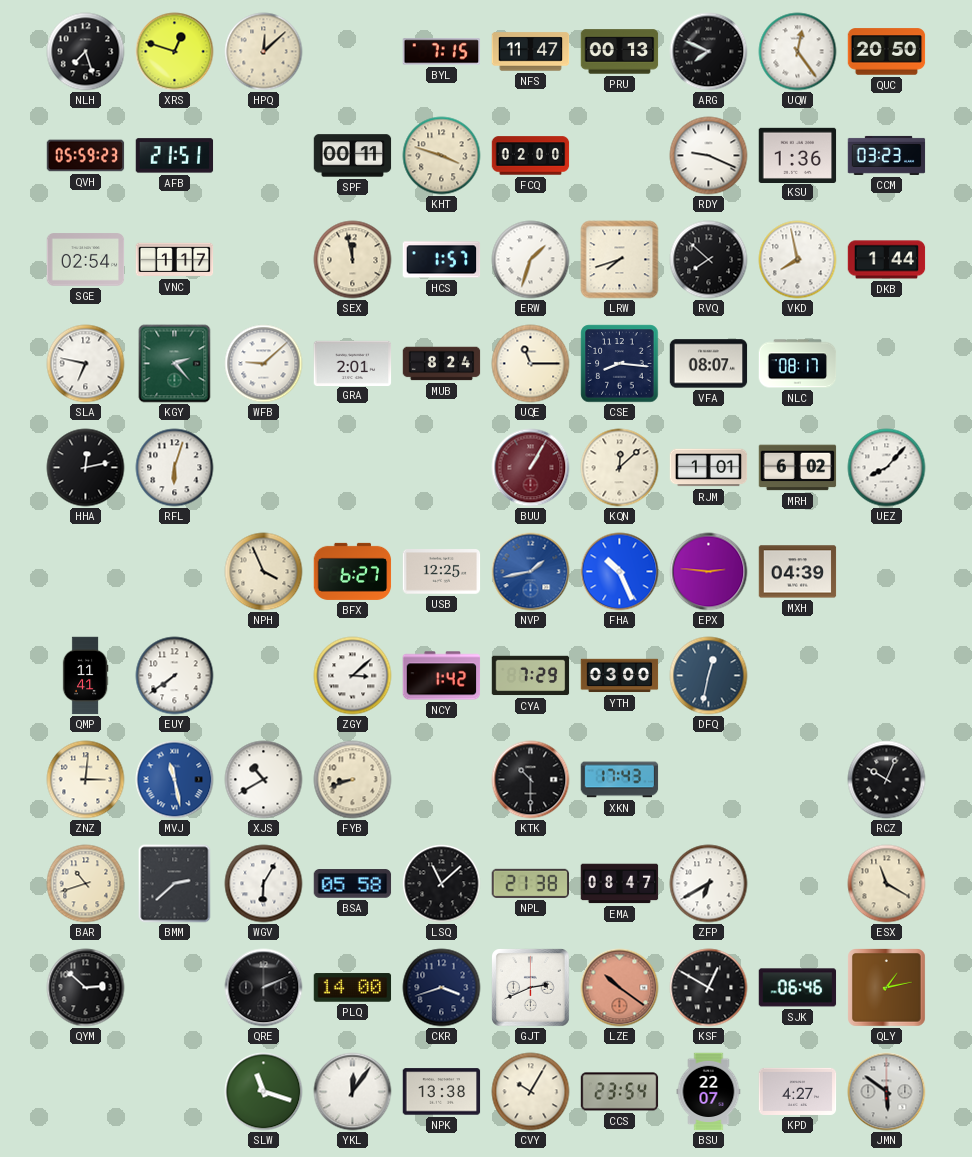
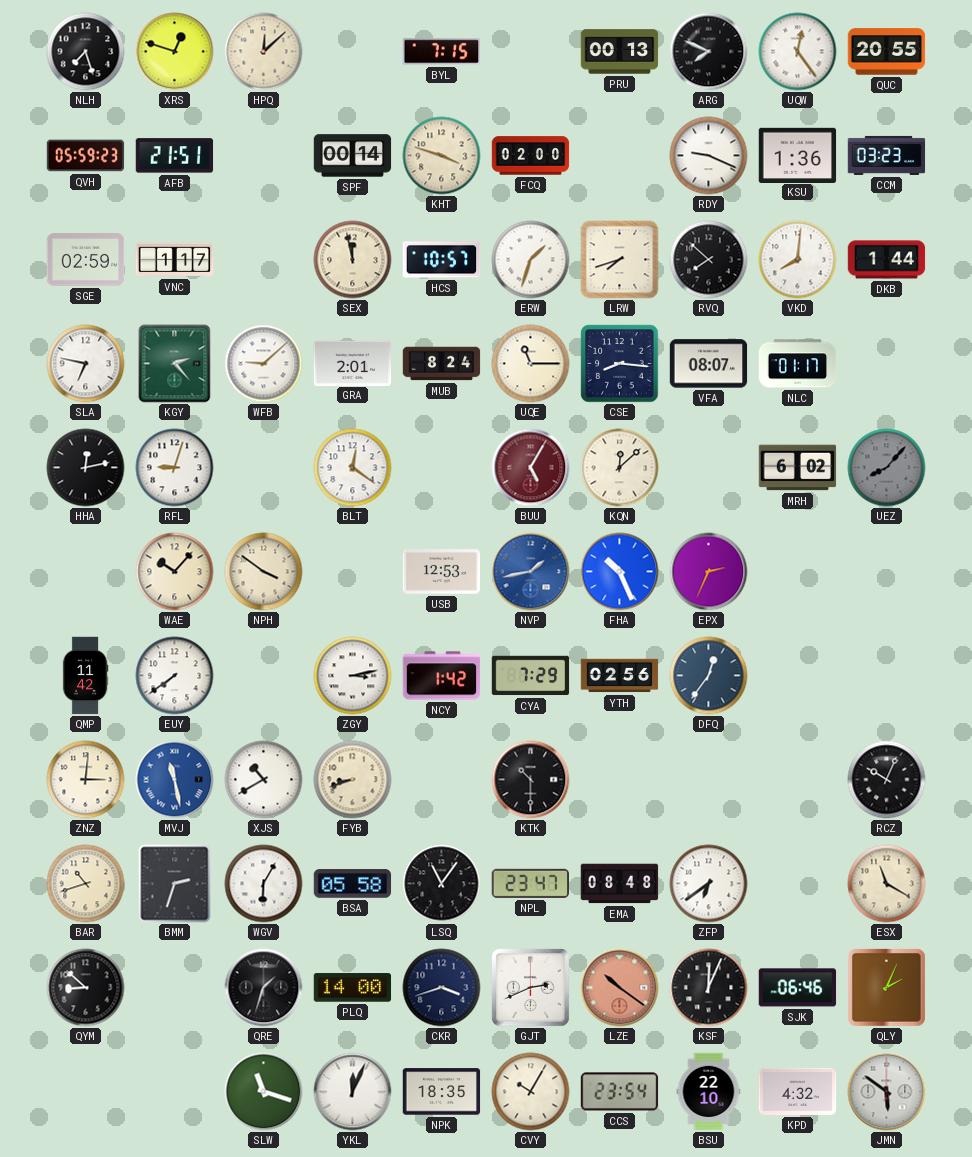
NFS: 11:47 -> none
QUC: 20:50 -> 20:55
SPF: 00:11 -> 00:14
SGE: 02:54 -> 02:59
HCS: 1:57 -> 10:57
VKD: 7:58 -> 8:01
NLC: 08:17 -> 01:17
RFL: 6:03 -> 9:03
BLT: none -> 12:21
BUU: 1:05 -> 5:05
RJM: 1:01 -> none
UEZ dial: white -> grey
WAE: none -> 10:07
NPH: 3:56 -> 3:51
BFX: 6:27 -> none
USB: 12:25 -> 12:53
EPX: 2:46 -> 2:34
MXH: 04:39 -> none
QMP: 11:41 -> 11:42
ZGY: 3:08 -> 3:13
YTH: 03:00 -> 02:56
DFQ: 12:32 -> 12:36
XKN: 17:43 -> none
BMM: 2:38 -> 2:33
LSQ: 11:08 -> 11:06
NPL: 21:38 -> 23:47
EMA: 08:47 -> 08:48
ZFP: 6:40 -> 6:39
QYM: 2:52 -> 8:52
QRE: 2:11 -> 1:33
KSF: 12:50 -> 12:04
QLY: 1:13 -> 2:04
YKL: 12:06 -> 12:04
NPK: 13:38 -> 18:35
BSU: 22:07 -> 22:10
KPD: 4:27 -> 4:32
